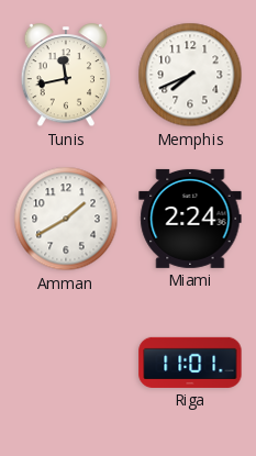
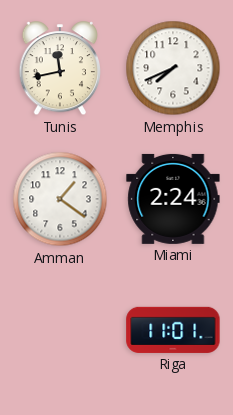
Amman: 1:40 -> 1:21
